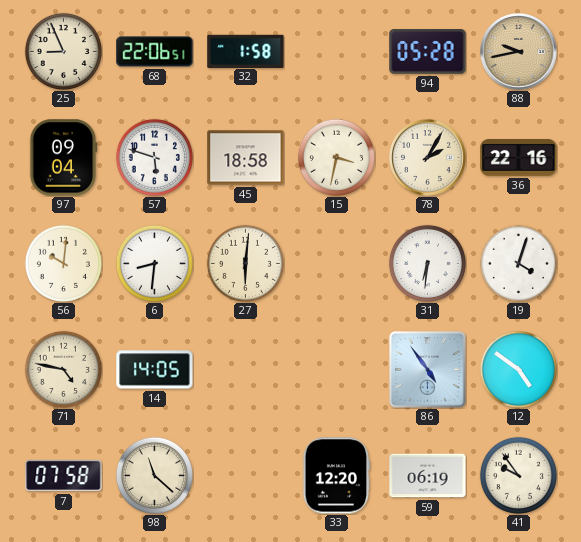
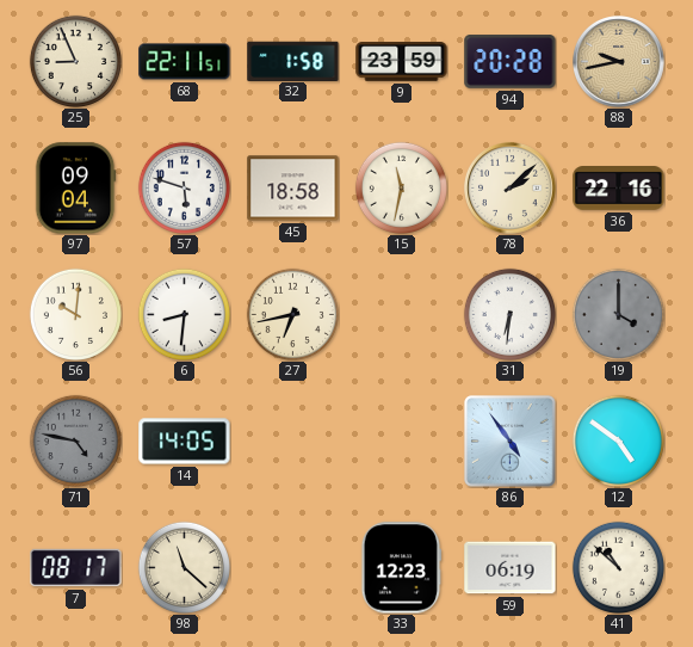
68: 22:06 -> 22:11
9: none -> 23:59
94: 05:28 -> 20:28
15: 3:32 -> 11:32
78: 2:05 -> 2:08
27: 6:01 -> 6:43
19: 4:03 -> 4:00
19 dial: white -> grey
71 dial: cream -> grey
7: 07:58 -> 08:17
33: 12:20 -> 12:23
41: 9:54 -> 10:52
